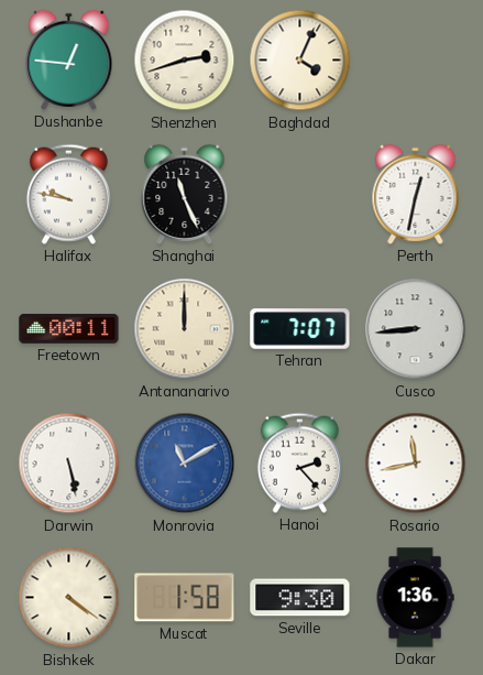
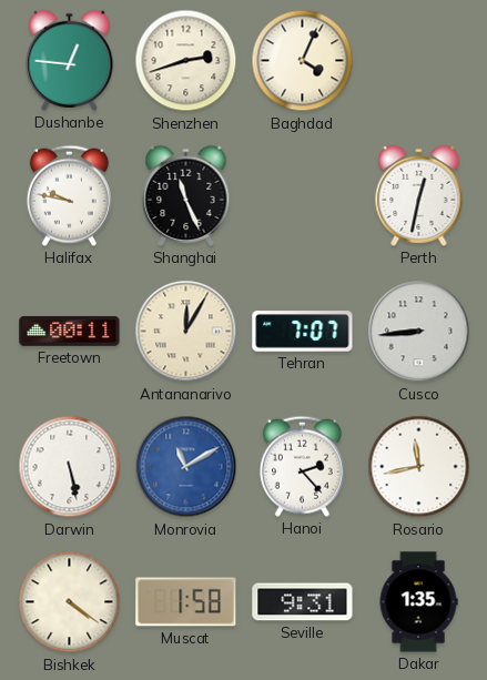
Antananarivo: 12:00 -> 12:05
Seville: 9:30 -> 9:31
Dakar: 1:36 -> 1:35
